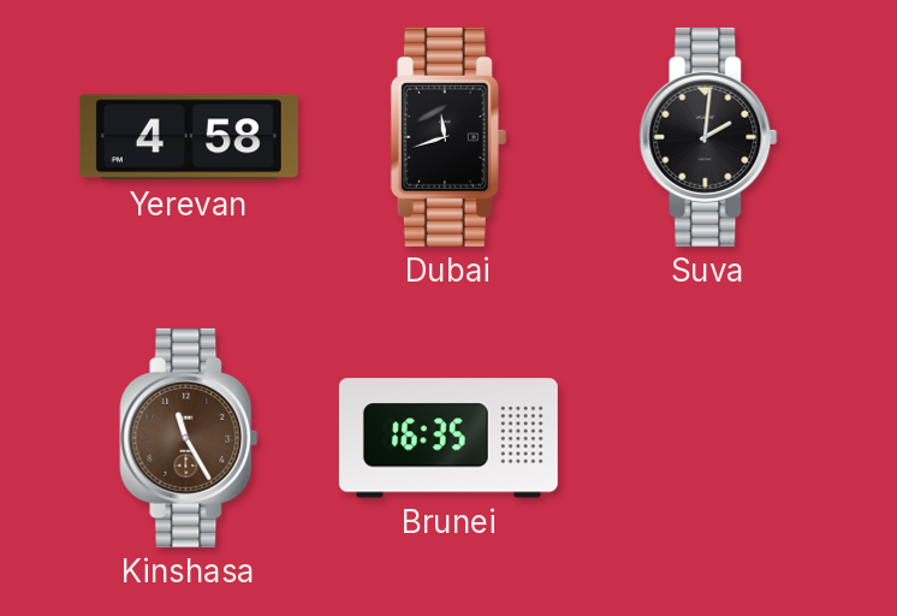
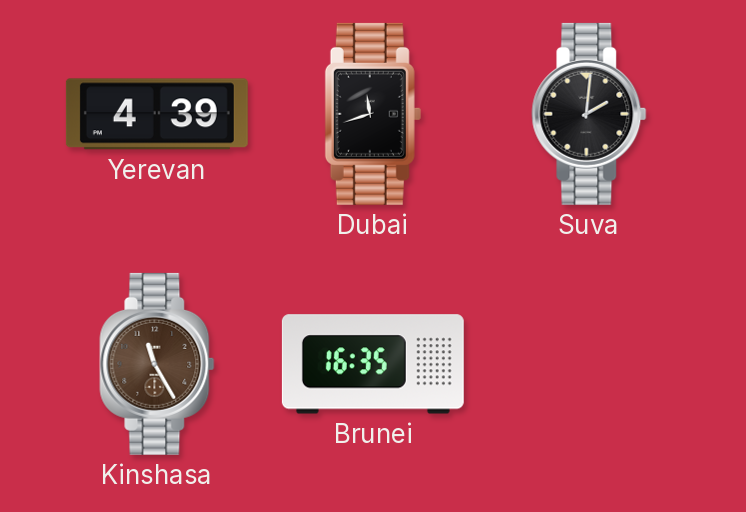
Yerevan: 4:58 -> 4:39
